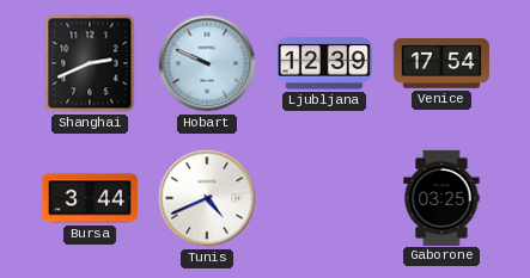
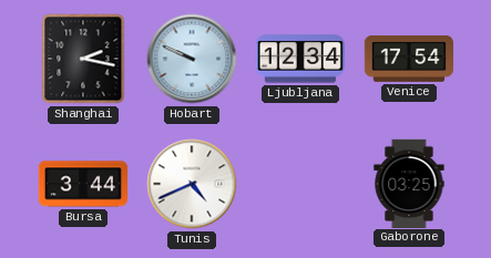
Shanghai: 2:41 -> 2:17
Ljubljana: 12:39 -> 12:34
